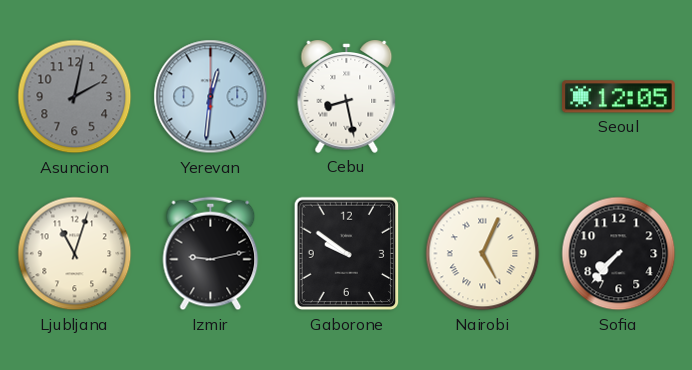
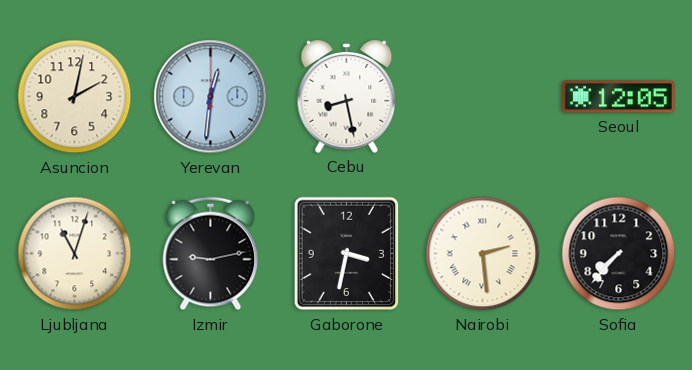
Asuncion dial: grey -> cream
Gaborone: 9:51 -> 3:32
Nairobi: 5:04 -> 2:29
